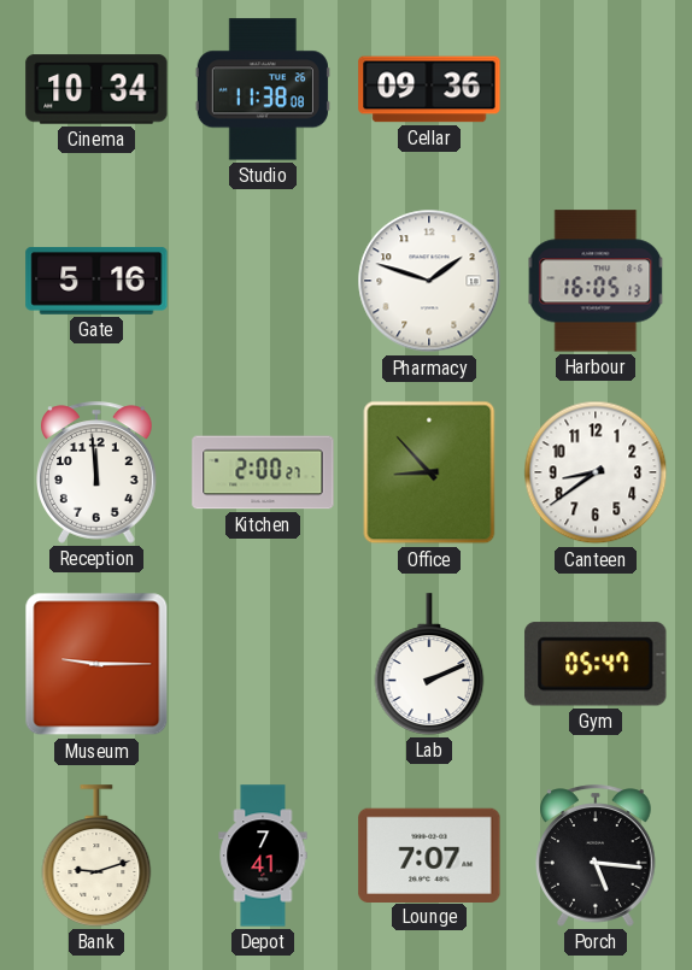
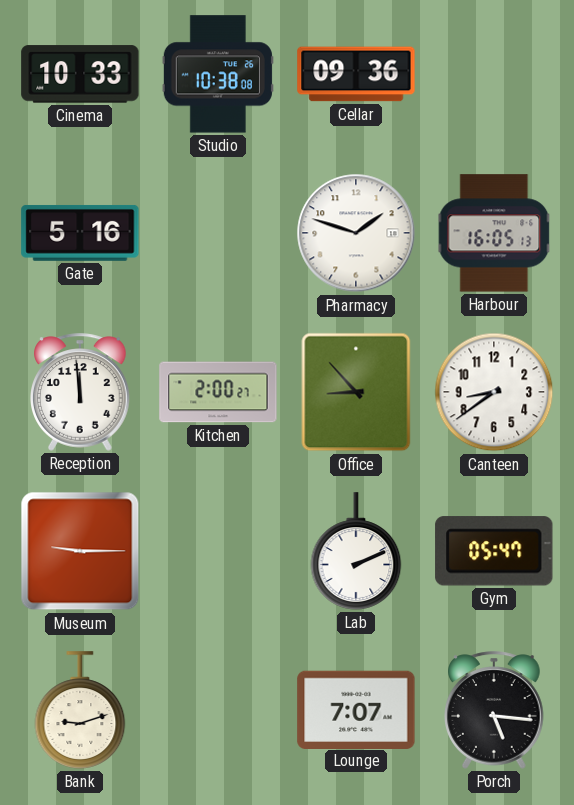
Cinema: 10:34 -> 10:33
Studio: 11:38 -> 10:38
Depot: 7:41 -> none
